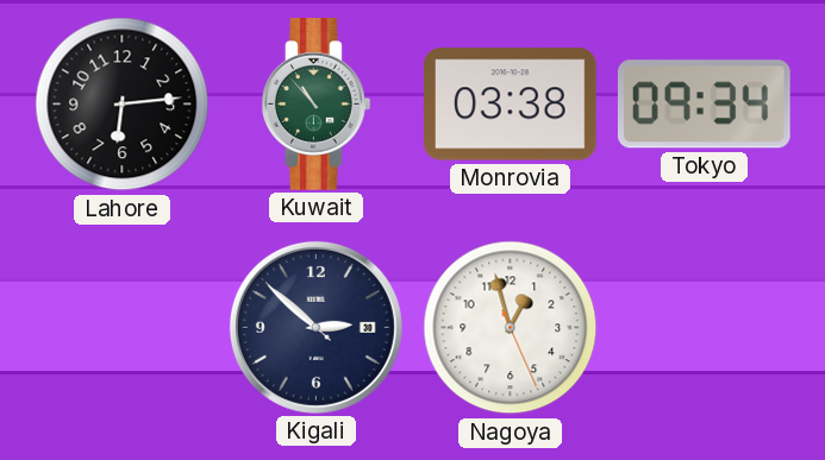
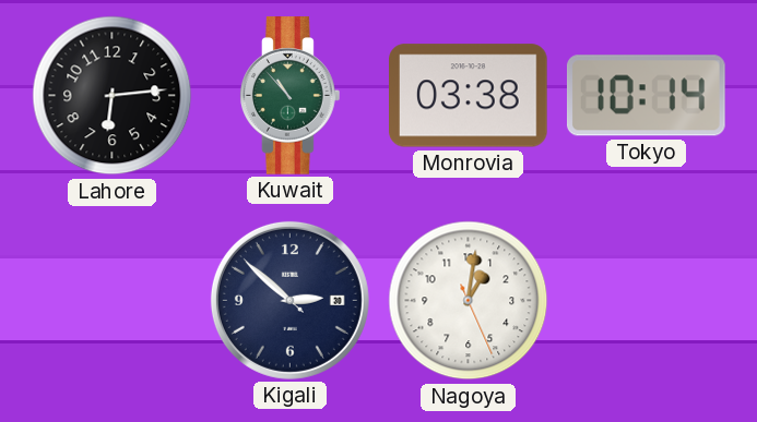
Tokyo: 09:34 -> 10:14
Nagoya: 12:57 -> 1:01
